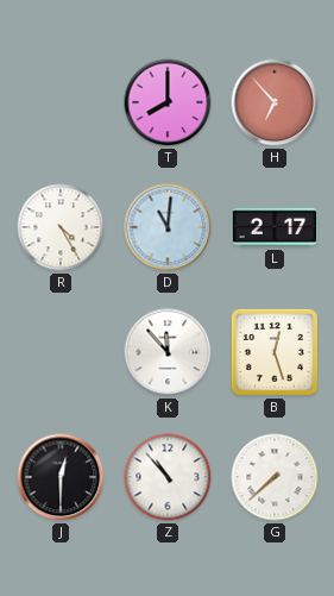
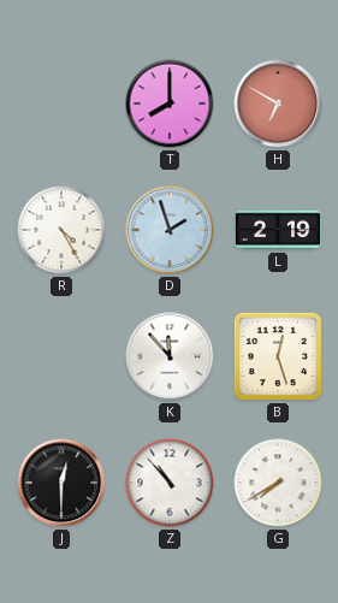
H: 6:53 -> 6:50
D: 11:01 -> 1:57
L: 2:17 -> 2:19
G: 7:38 -> 7:40
